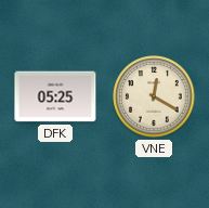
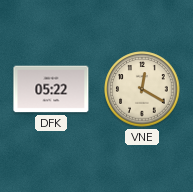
DFK: 05:25 -> 05:22
